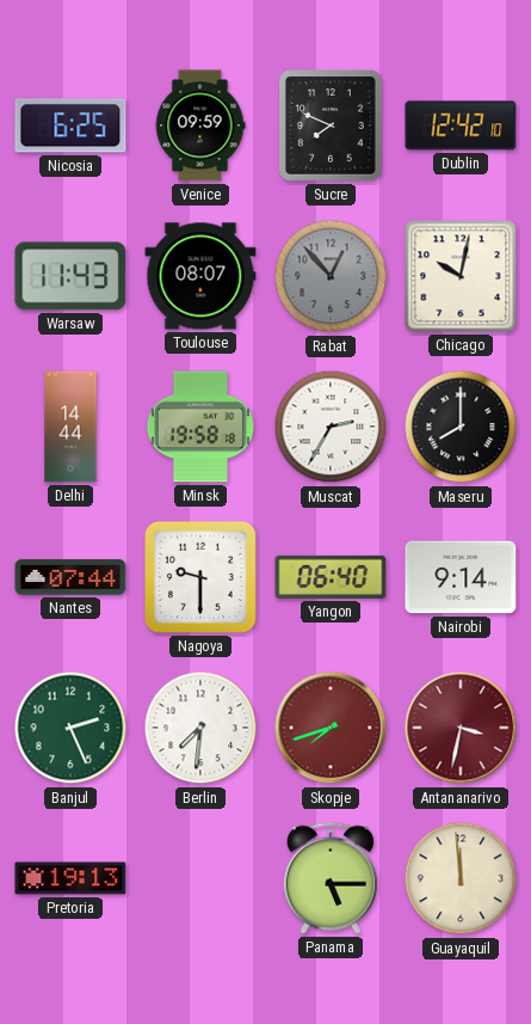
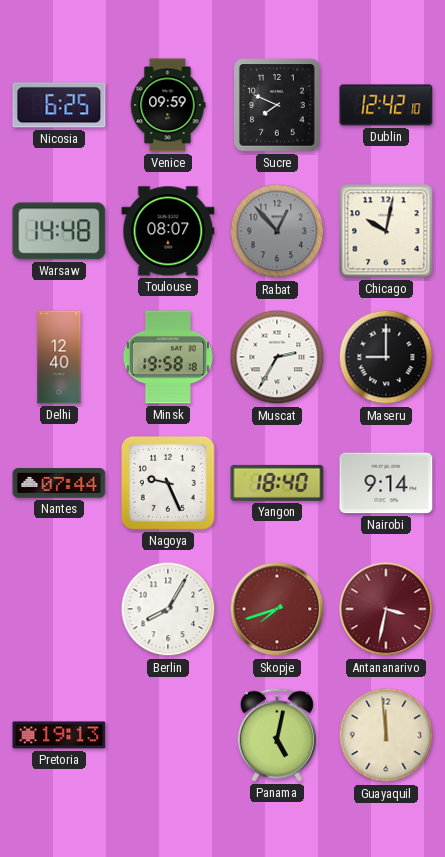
Warsaw: 11:43 -> 14:48
Delhi: 14:44 -> 12:40
Maseru: 8:00 -> 9:00
Nagoya: 9:30 -> 9:26
Yangon: 06:40 -> 18:40
Banjul: 2:26 -> none
Berlin: 7:31 -> 8:05
Panama: 5:15 -> 5:02
